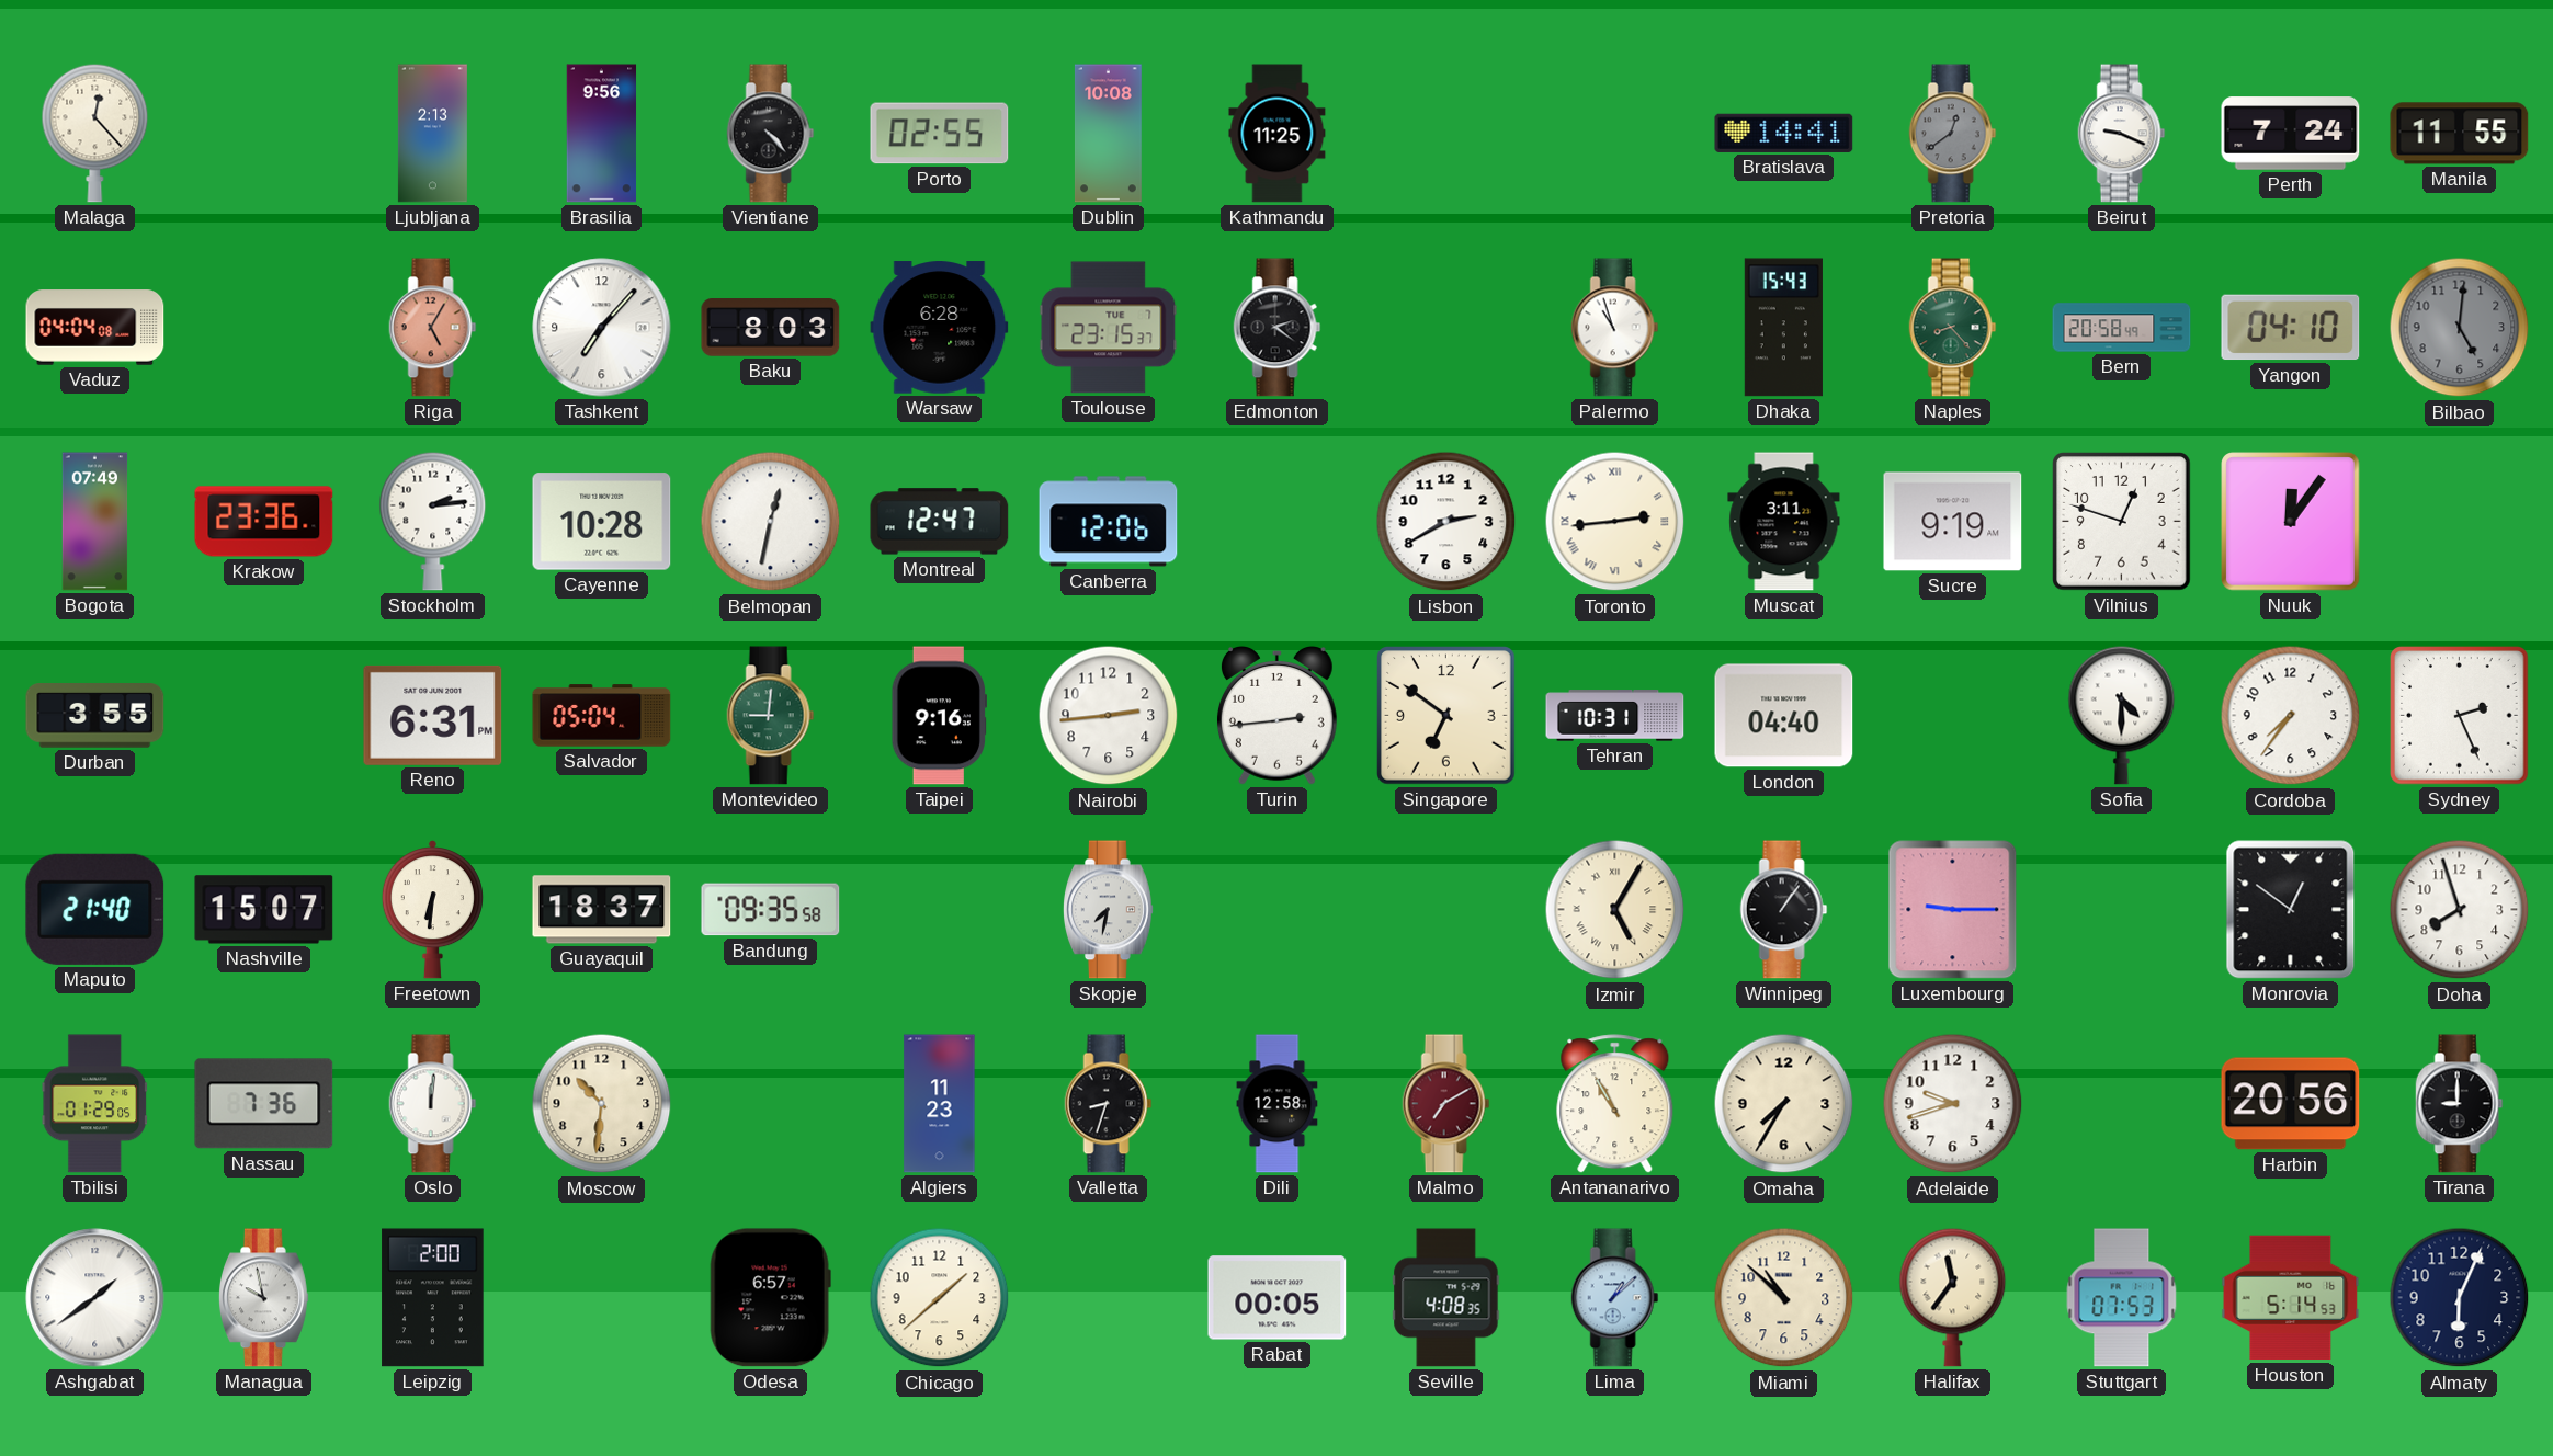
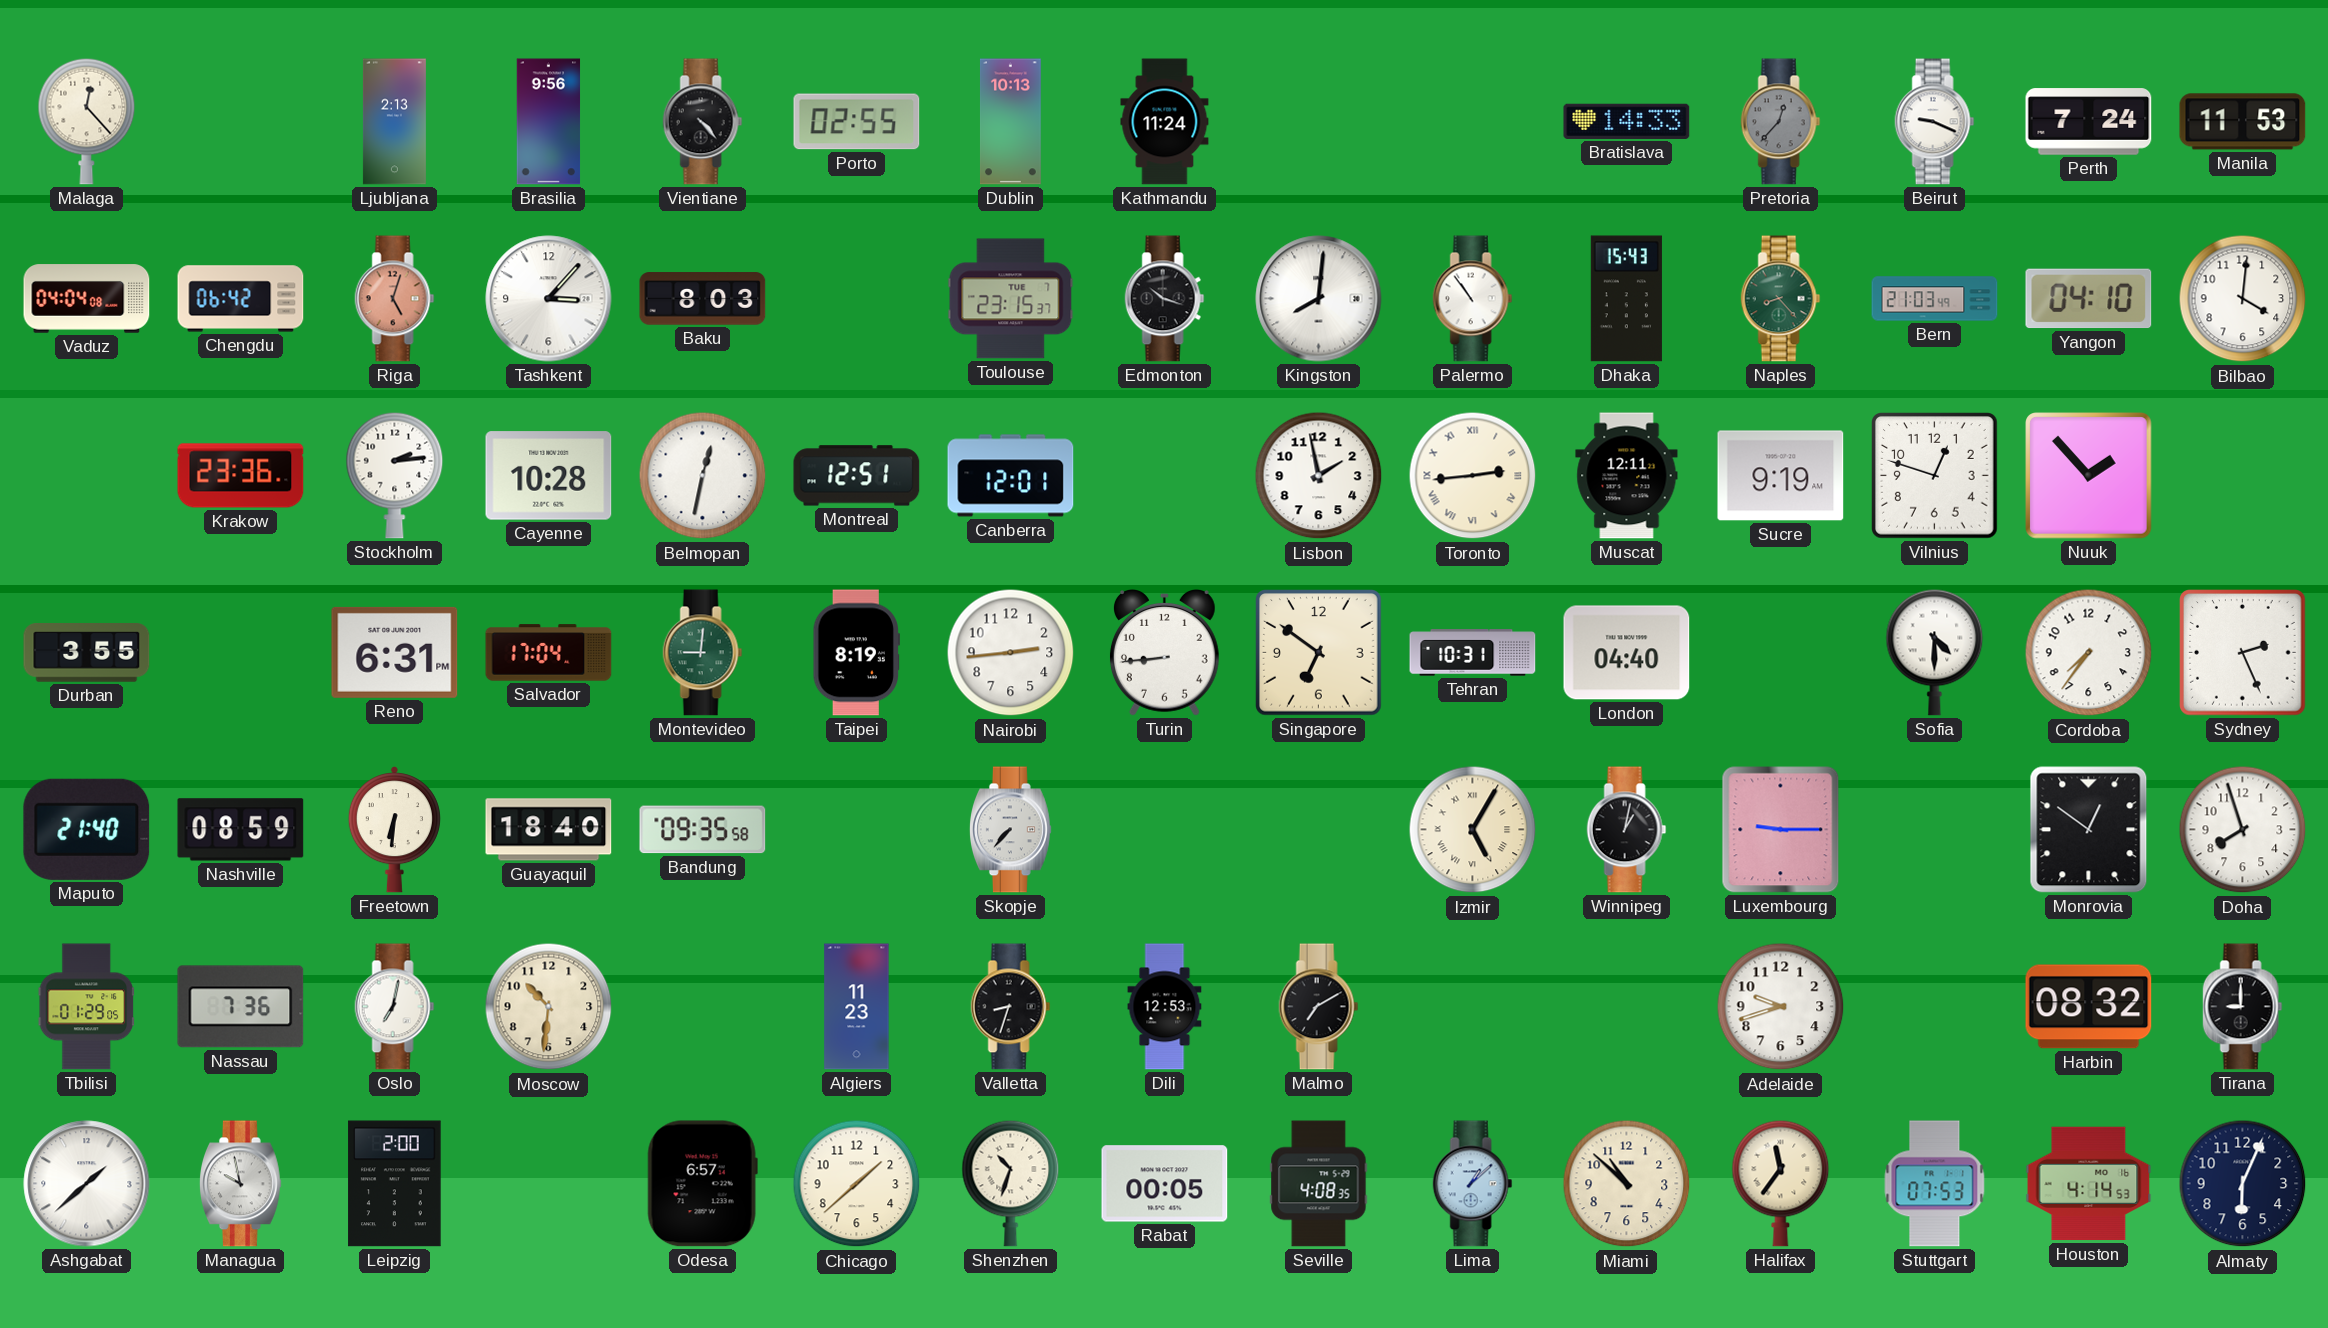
Dublin: 10:08 -> 10:13
Kathmandu: 11:25 -> 11:24
Bratislava: 14:41 -> 14:33
Pretoria: 12:39 -> 12:37
Manila: 11:55 -> 11:53
Chengdu: none -> 06:42
Riga: 5:05 -> 5:03
Tashkent: 7:07 -> 3:07
Warsaw: 6:28 -> none
Edmonton: 2:21 -> 10:18
Kingston: none -> 8:01
Palermo: 10:57 -> 10:54
Bern: 20:58 -> 21:03
Bilbao: 5:01 -> 4:01
Bilbao dial: grey -> white
Bogota: 07:49 -> none
Montreal: 12:47 -> 12:51
Canberra: 12:06 -> 12:01
Lisbon: 2:40 -> 1:58
Muscat: 3:11 -> 12:11
Nuuk: 12:06 -> 1:53
Salvador: 05:04 -> 17:04
Taipei: 9:16 -> 8:19
Turin: 2:44 -> 8:44
Nashville: 15:07 -> 08:59
Guayaquil: 18:37 -> 18:40
Skopje: 7:32 -> 7:37
Winnipeg: 1:06 -> 1:02
Oslo: 12:01 -> 7:02
Dili: 12:58 -> 12:53
Malmo dial: burgundy -> black
Antananarivo: 10:55 -> none
Omaha: 7:35 -> none
Harbin: 20:56 -> 08:32
Ashgabat: 1:39 -> 1:38
Shenzhen: none -> 10:33
Houston: 5:14 -> 4:14
